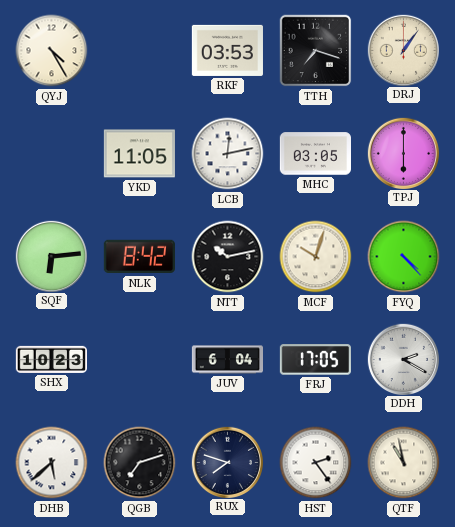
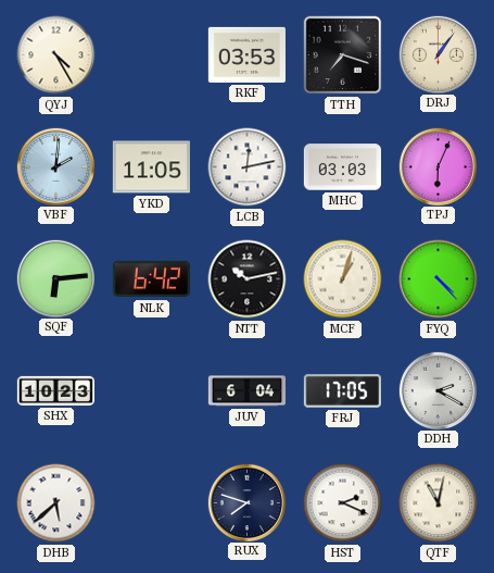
VBF: none -> 2:01
MHC: 03:05 -> 03:03
TPJ: 6:00 -> 6:04
NLK: 8:42 -> 6:42
MCF: 10:03 -> 1:03
QGB: 7:12 -> none
HST: 2:24 -> 2:19
QTF: 10:58 -> 11:02
